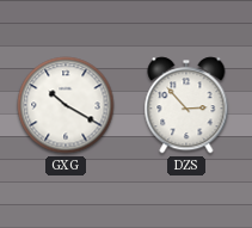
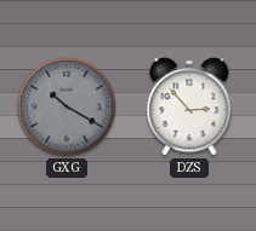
GXG dial: white -> grey
